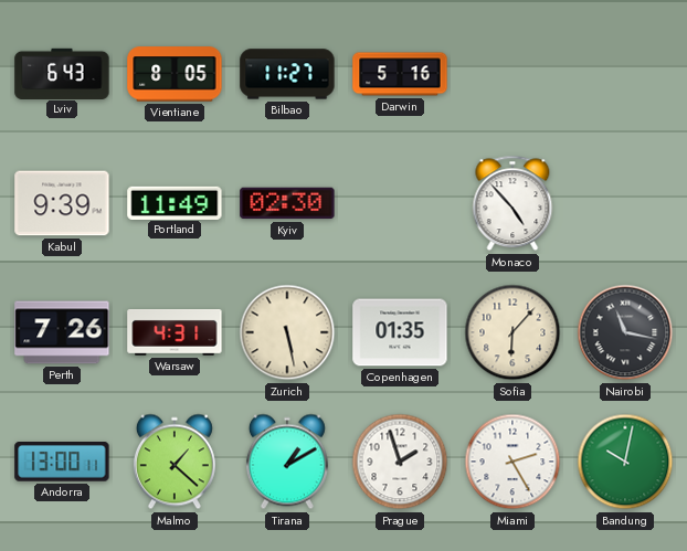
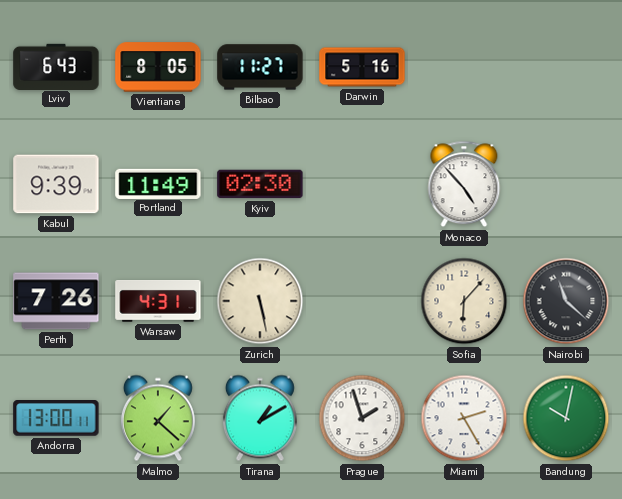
Copenhagen: 01:35 -> none
Nairobi: 11:17 -> 11:22
